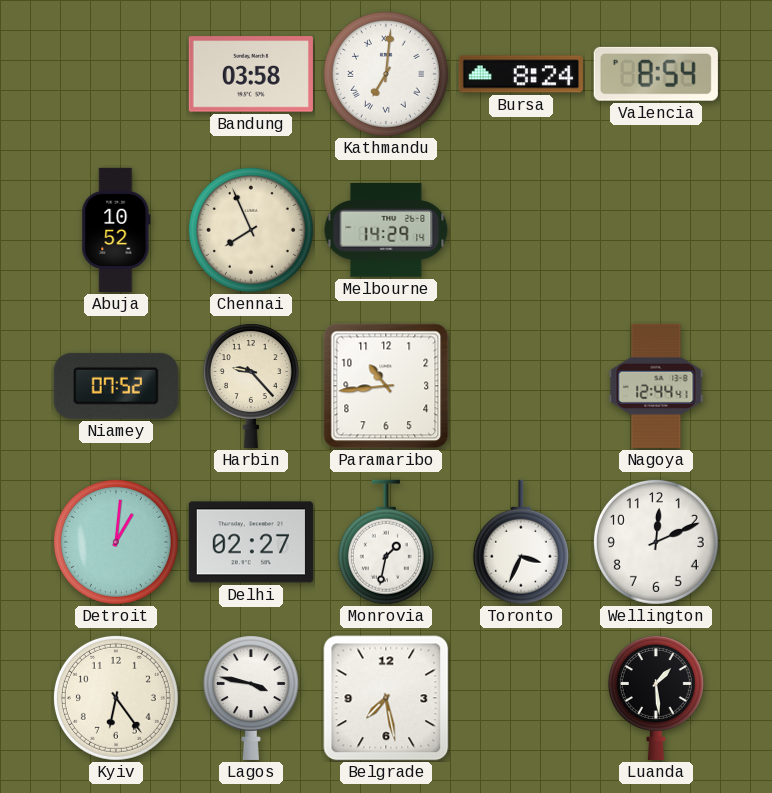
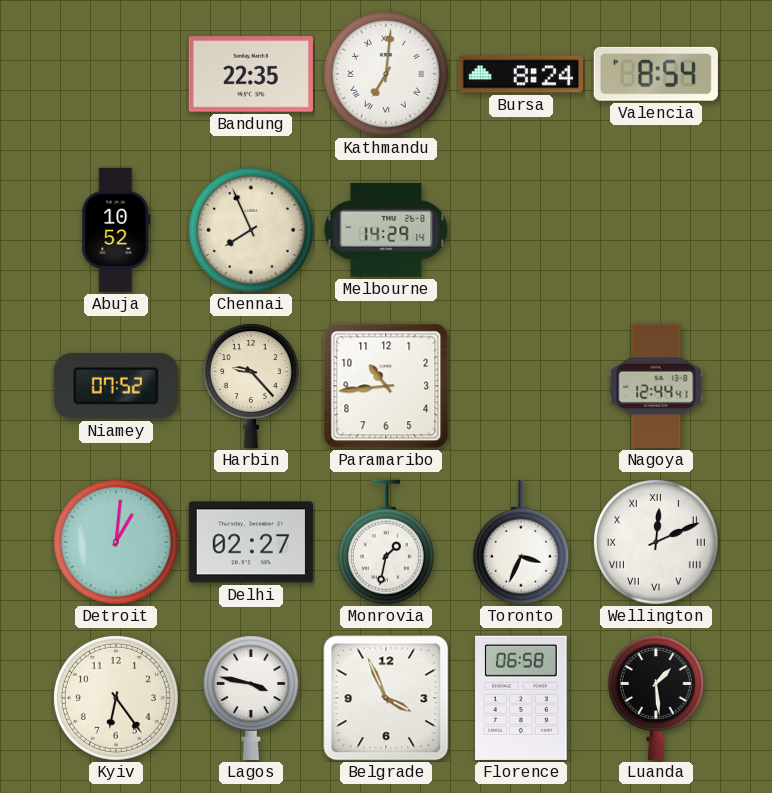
Bandung: 03:58 -> 22:35
Wellington numerals: Arabic -> Roman
Belgrade: 7:28 -> 3:56
Florence: none -> 06:58
